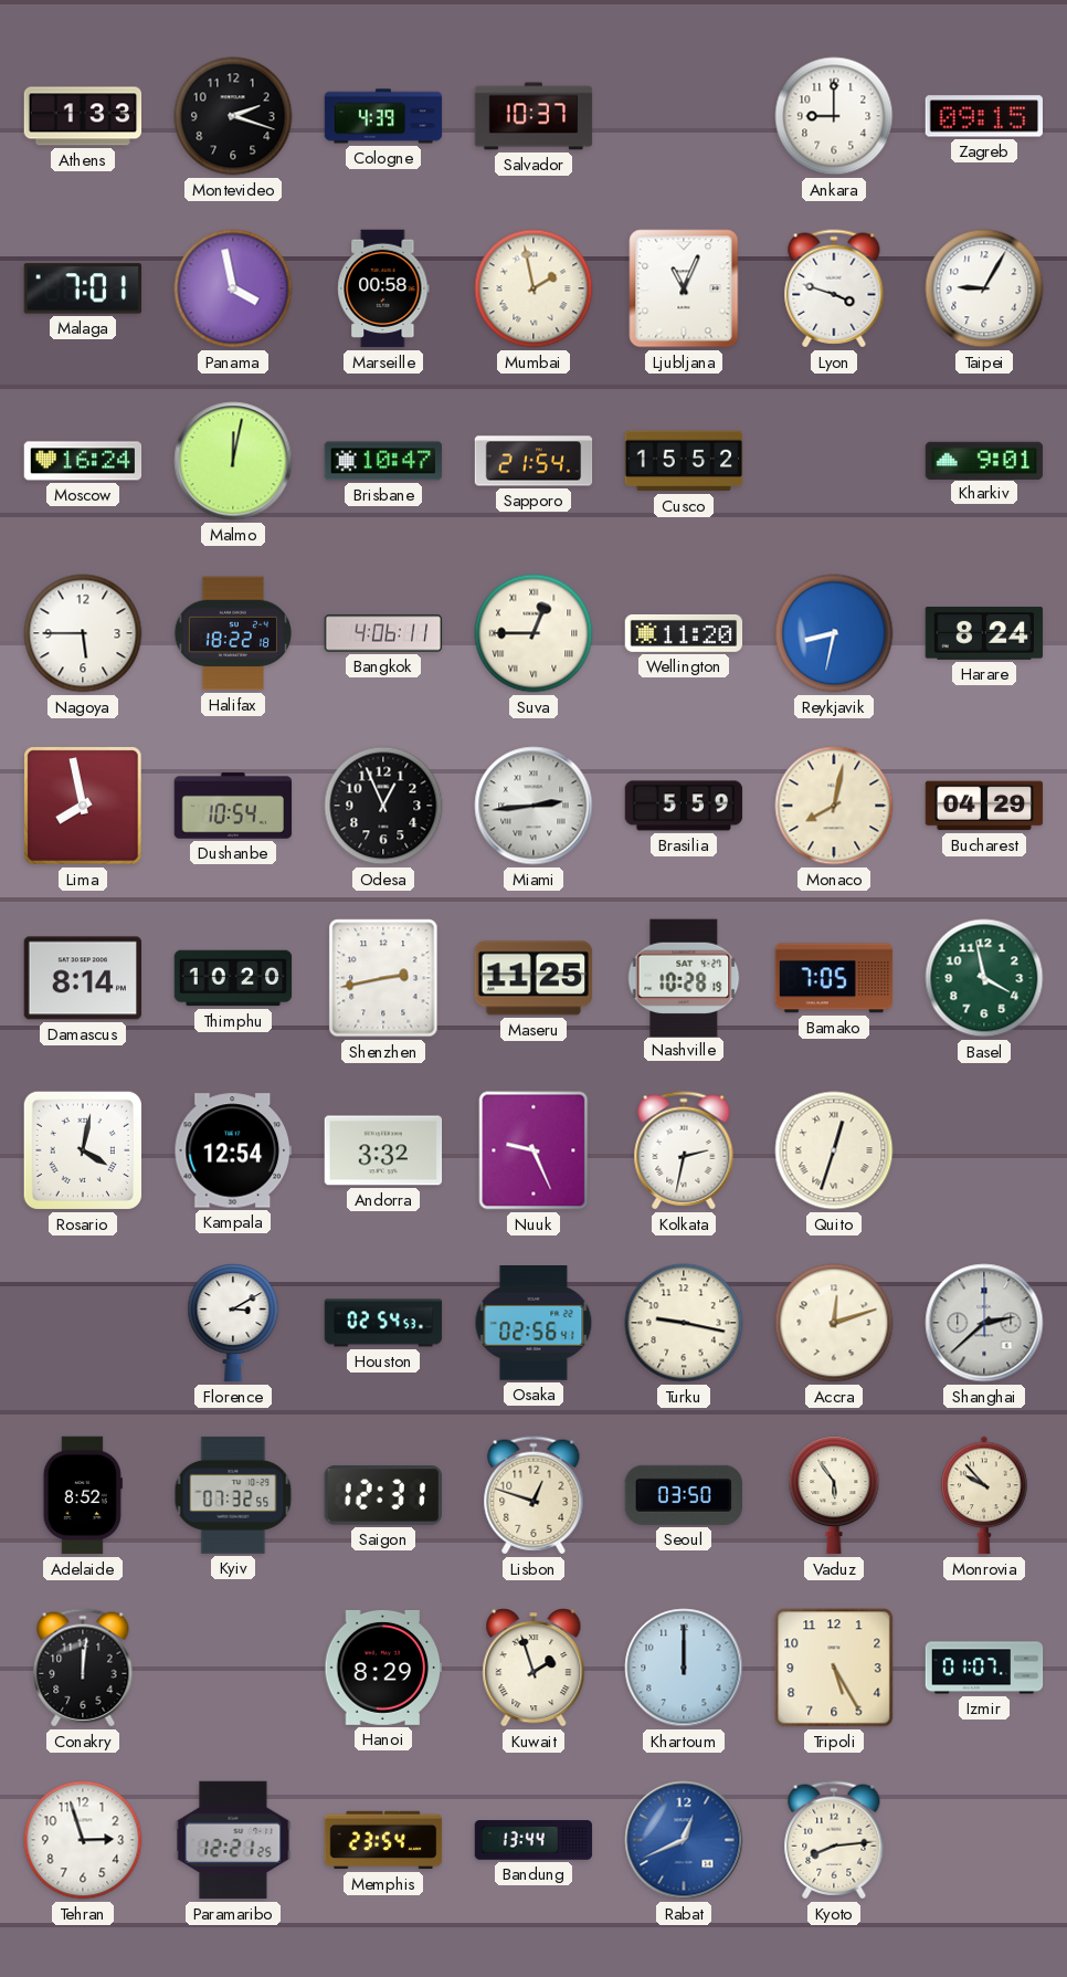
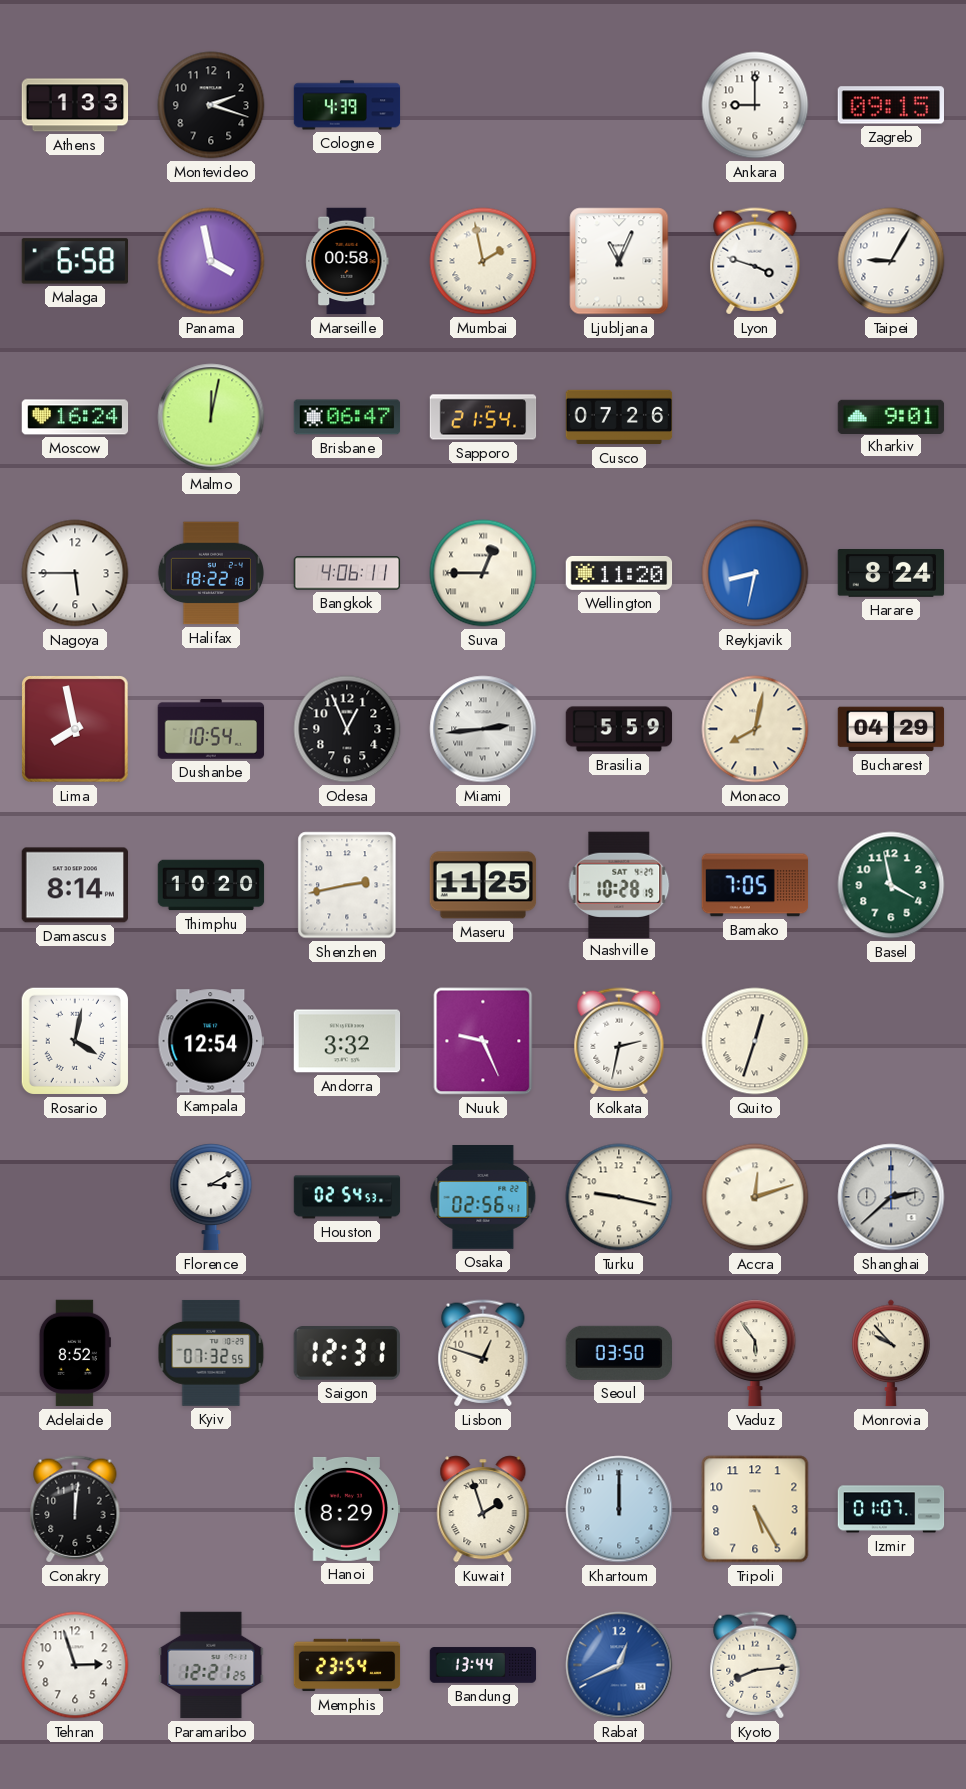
Salvador: 10:37 -> none
Malaga: 7:01 -> 6:58
Brisbane: 10:47 -> 06:47
Cusco: 15:52 -> 07:26
